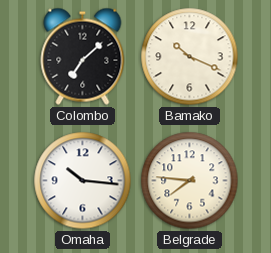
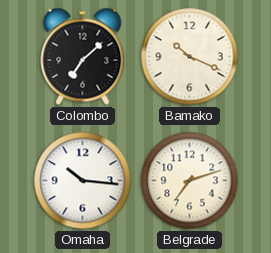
Belgrade: 7:46 -> 7:12
